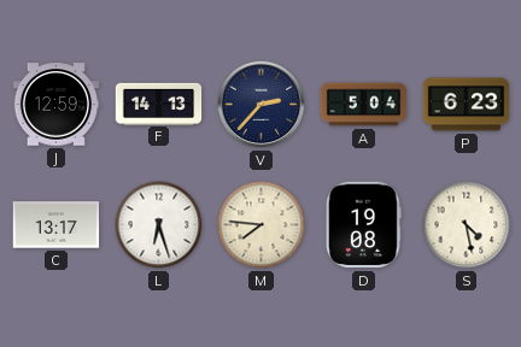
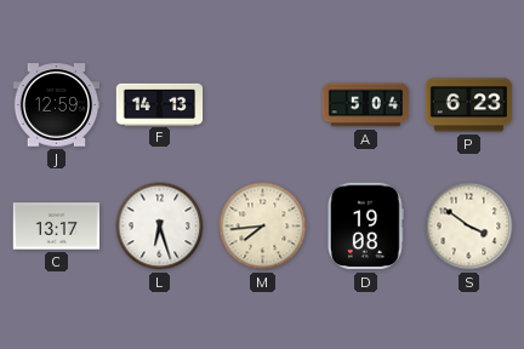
V: 2:37 -> none
M: 7:46 -> 7:44
S: 4:28 -> 3:51
